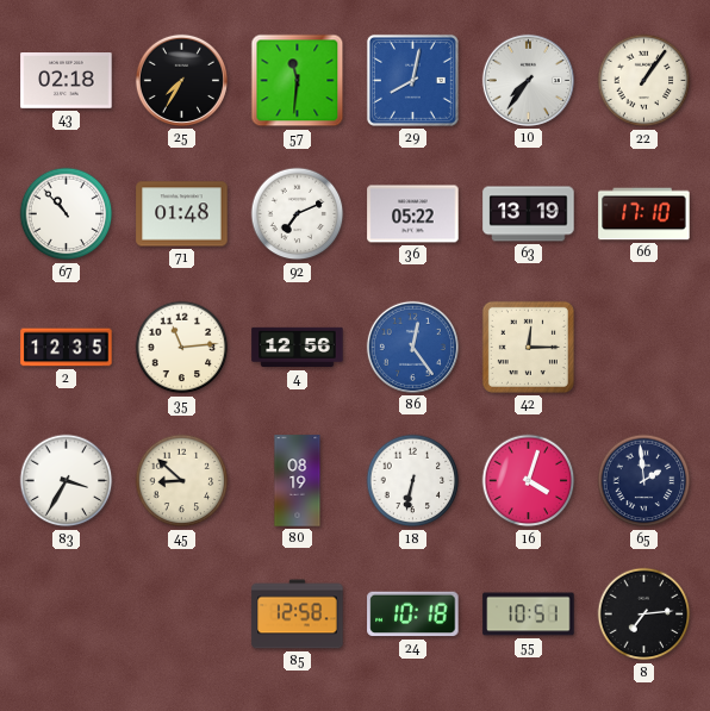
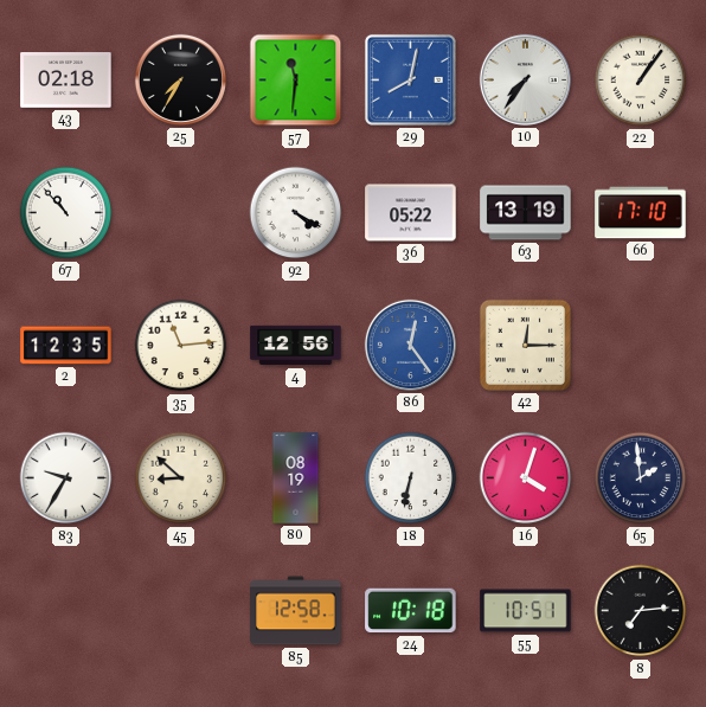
71: 01:48 -> none
92: 7:11 -> 4:20
83: 3:35 -> 9:35
